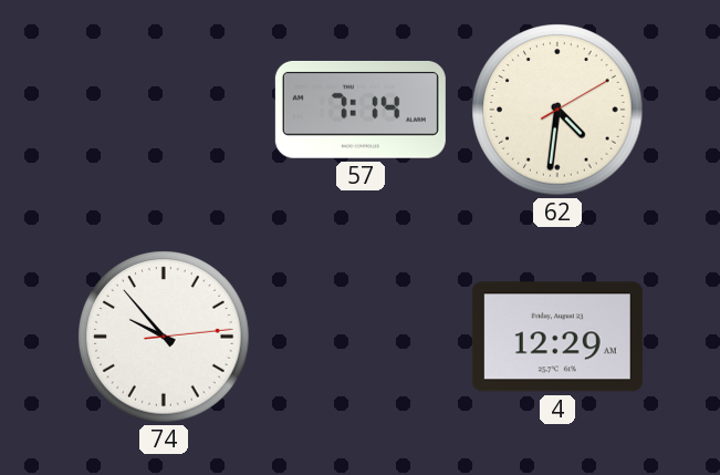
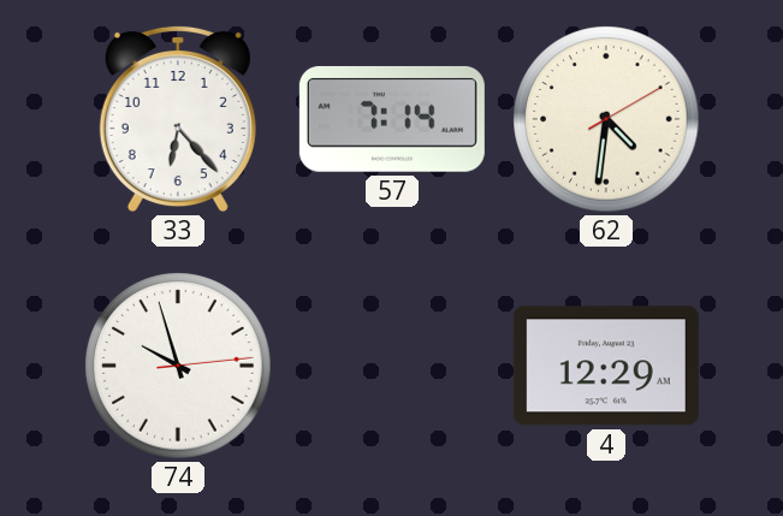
33: none -> 6:23
74: 9:53 -> 9:57
